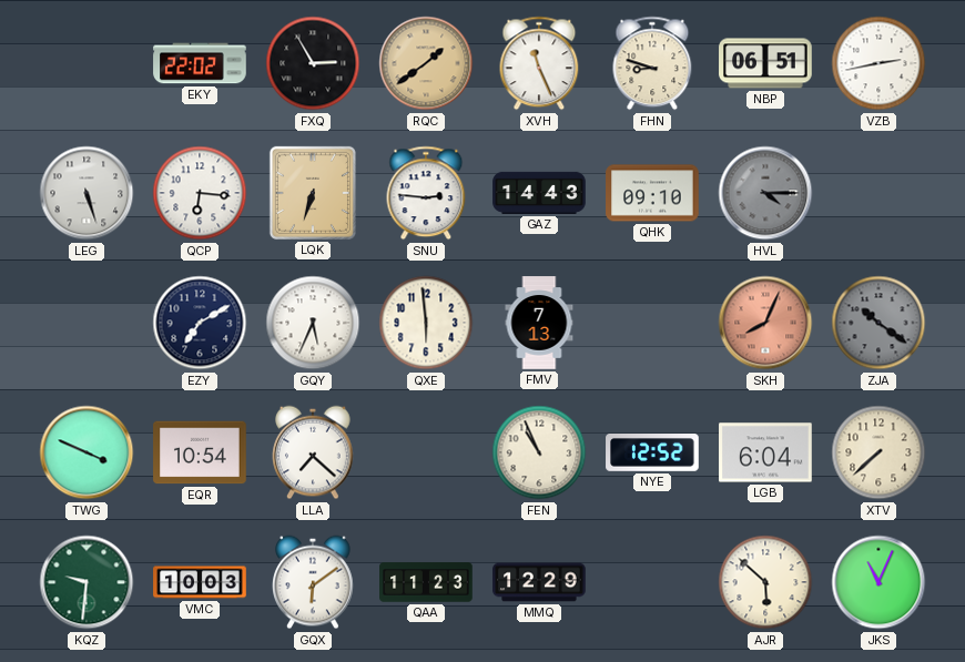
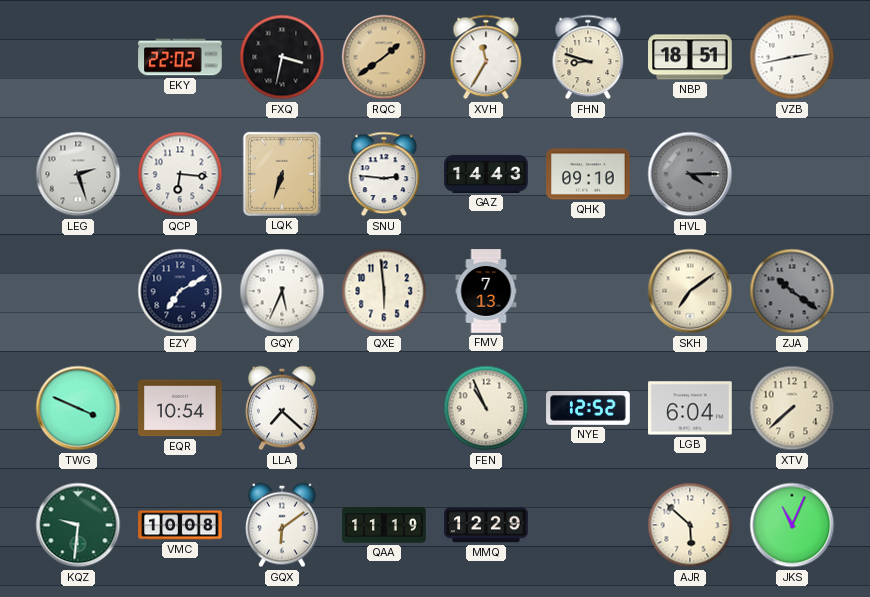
FXQ: 2:55 -> 3:32
XVH: 11:26 -> 11:35
NBP: 06:51 -> 18:51
LEG: 5:27 -> 2:27
SKH: 8:04 -> 7:09
SKH dial: salmon -> cream
VMC: 10:03 -> 10:08
QAA: 11:23 -> 11:19
